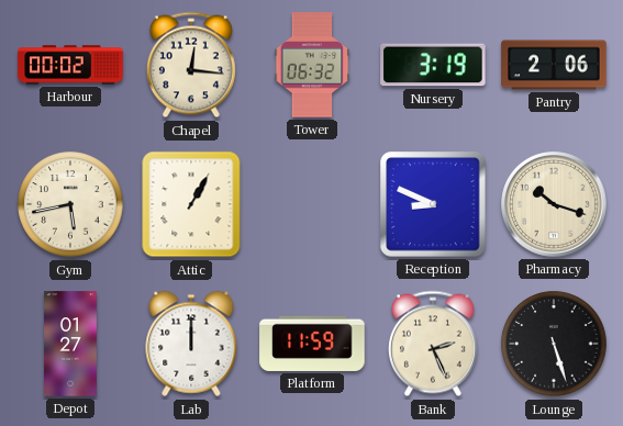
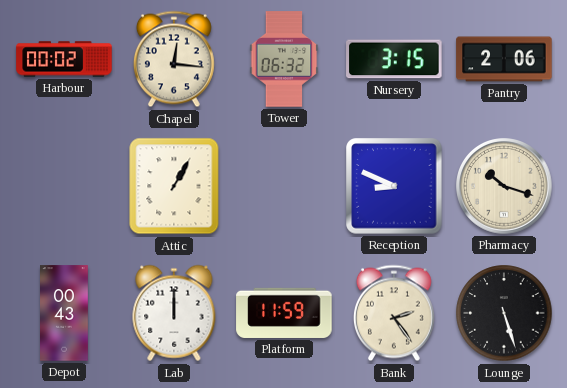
Nursery: 3:19 -> 3:15
Gym: 5:43 -> none
Depot: 01:27 -> 00:43
Bank: 2:26 -> 2:24
